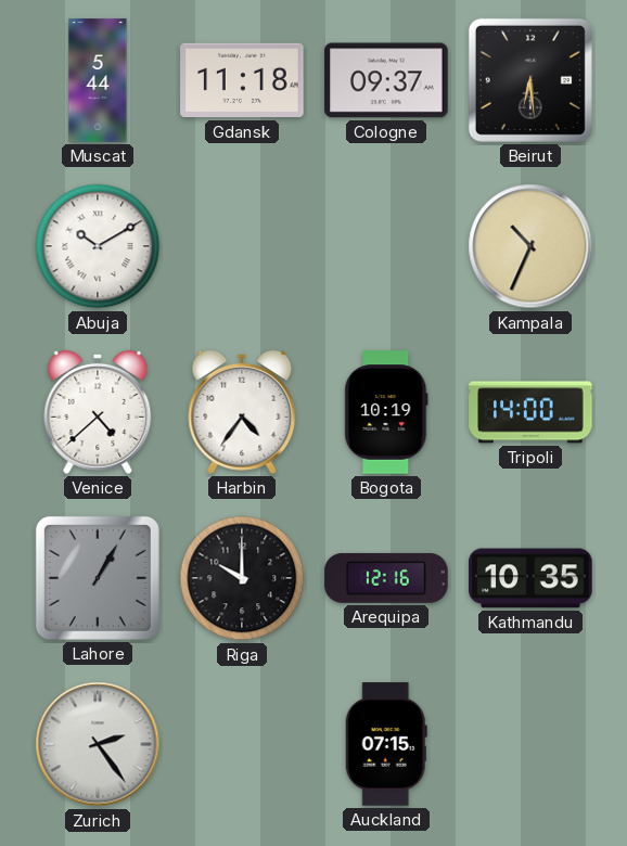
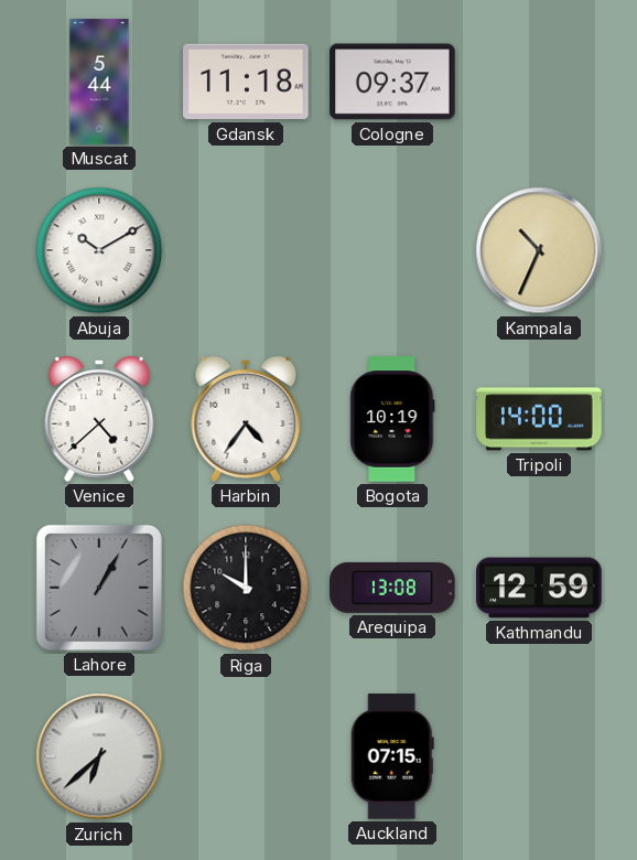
Beirut: 6:29 -> none
Arequipa: 12:16 -> 13:08
Kathmandu: 10:35 -> 12:59
Zurich: 2:24 -> 6:38
